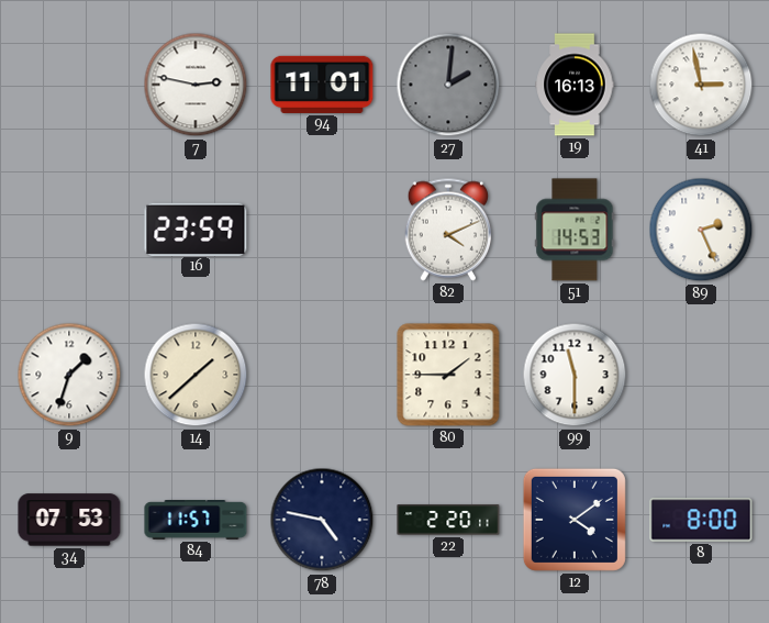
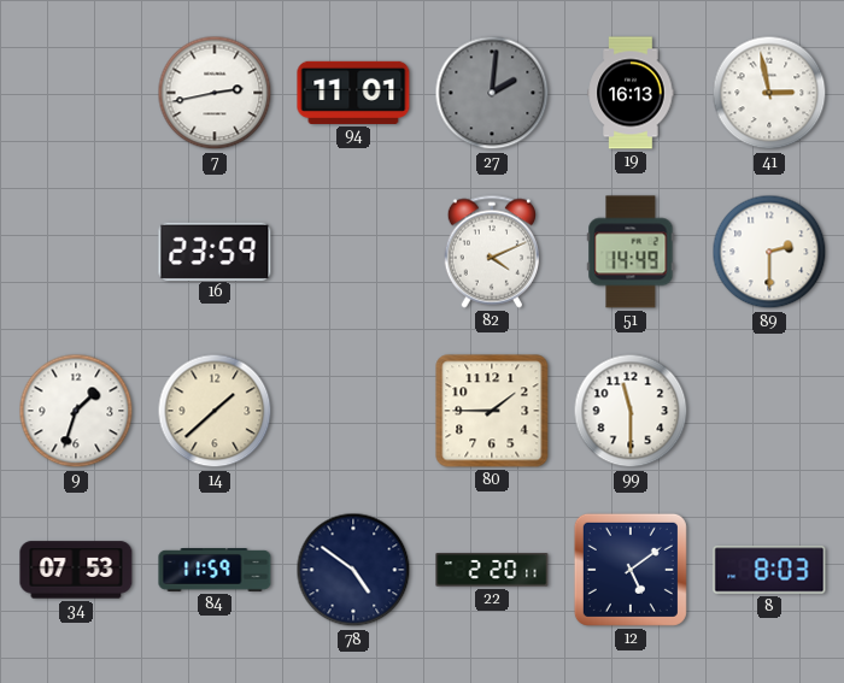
7: 2:47 -> 2:43
51: 14:53 -> 14:49
89: 2:26 -> 2:30
84: 11:57 -> 11:59
78: 4:47 -> 4:51
12: 4:09 -> 5:09
8: 8:00 -> 8:03
